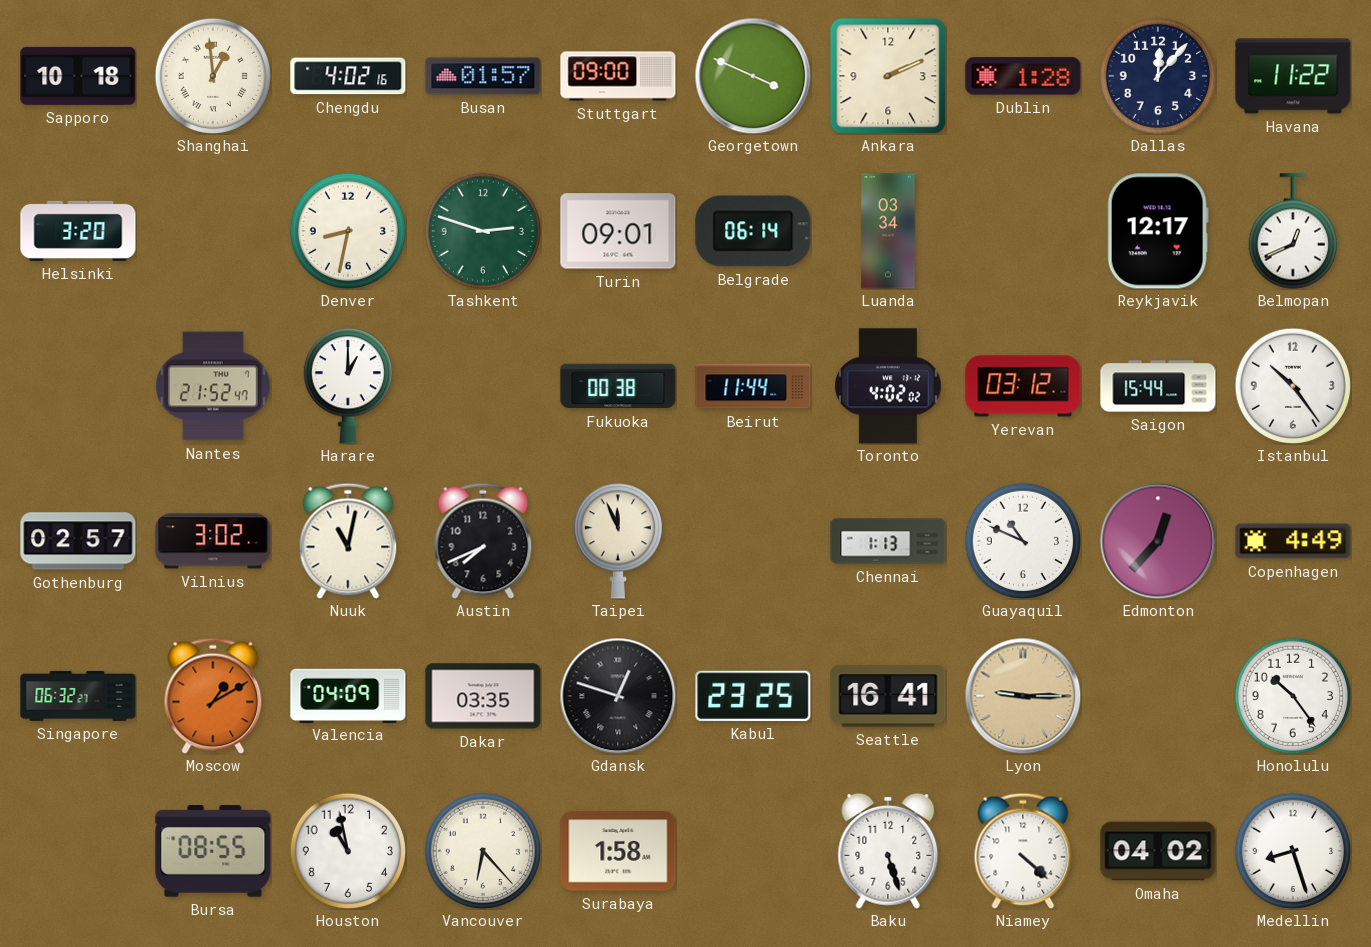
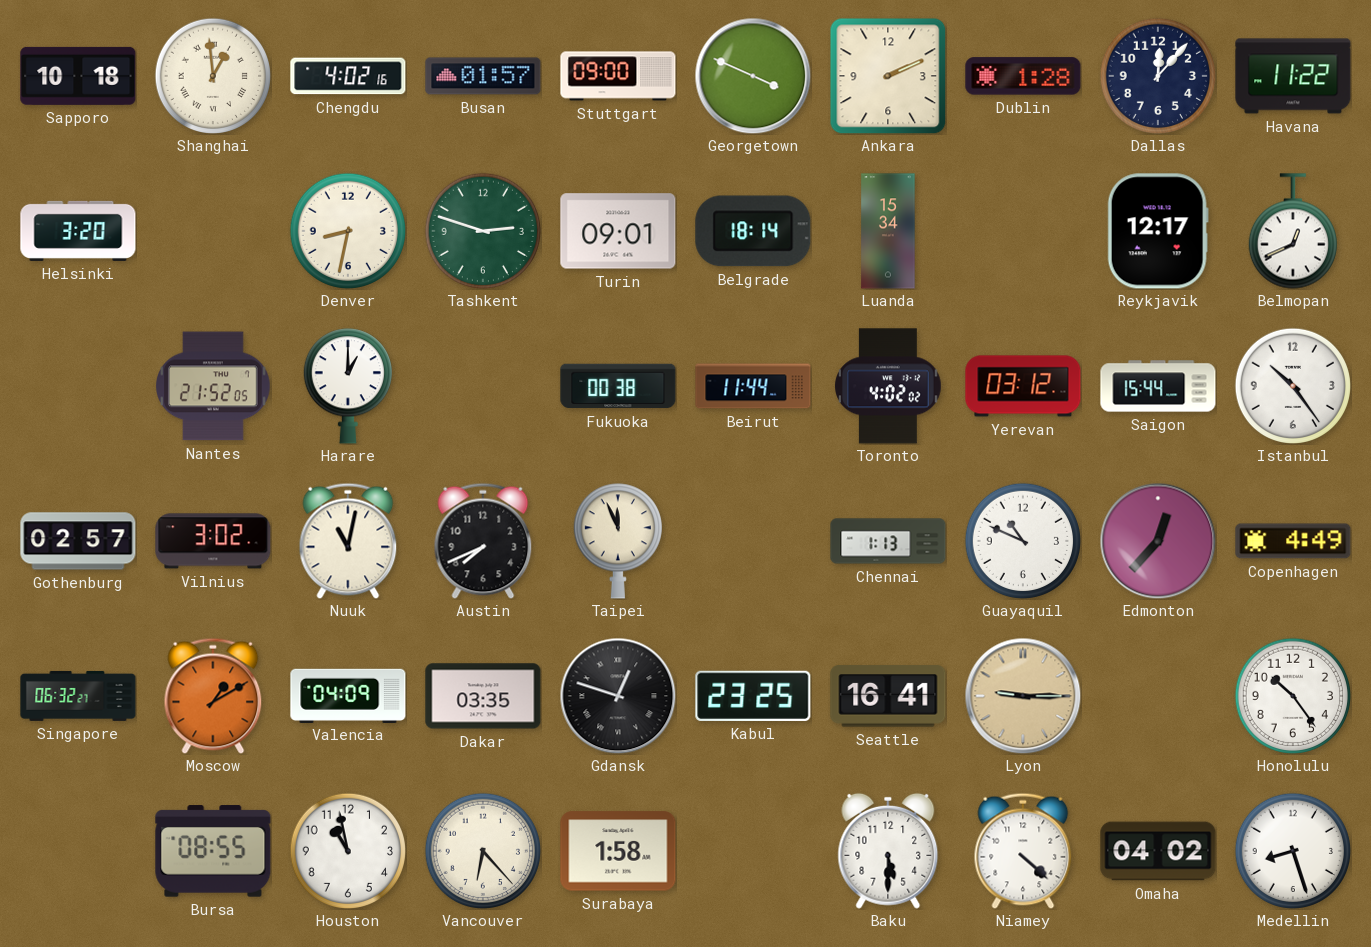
Belgrade: 06:14 -> 18:14
Luanda: 03:34 -> 15:34
Nantes: 21:52:47 -> 21:52:05
Baku: 5:27 -> 5:30
